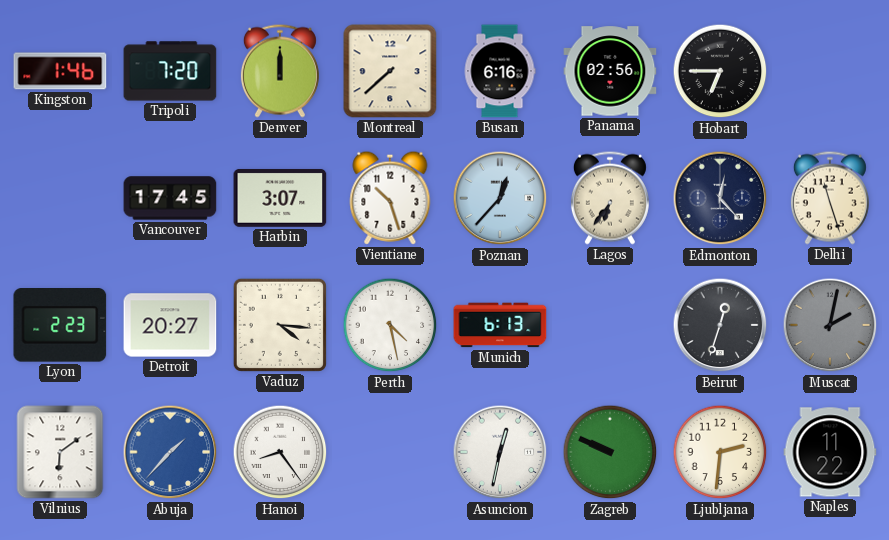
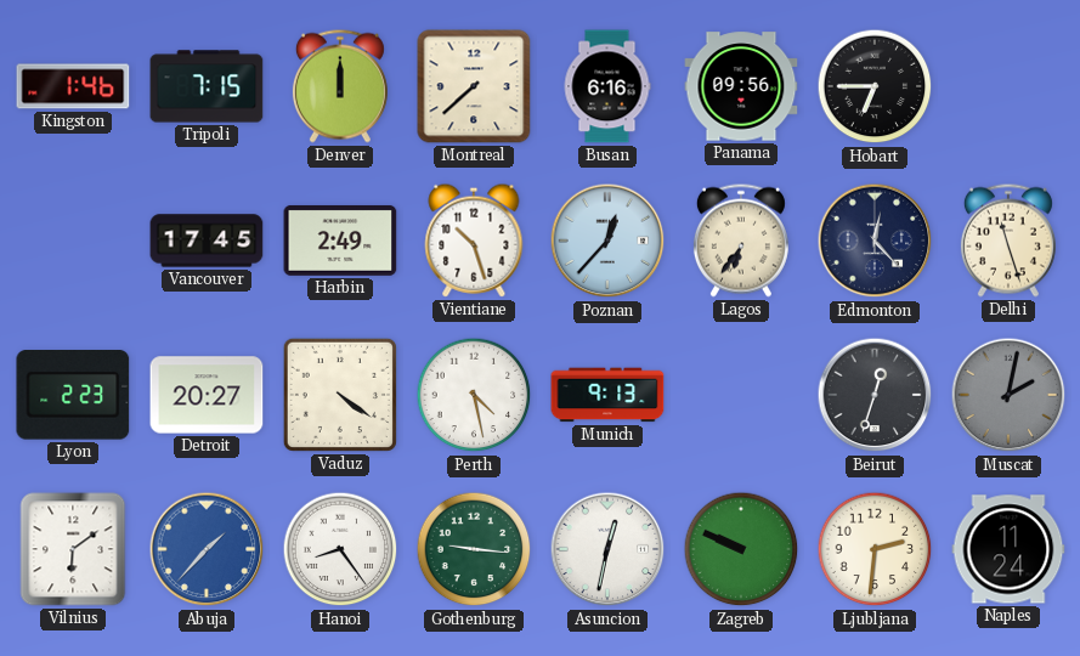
Tripoli: 7:20 -> 7:15
Panama: 02:56 -> 09:56
Harbin: 3:07 -> 2:49
Vaduz: 4:16 -> 4:21
Munich: 6:13 -> 9:13
Gothenburg: none -> 9:16
Naples: 11:22 -> 11:24
